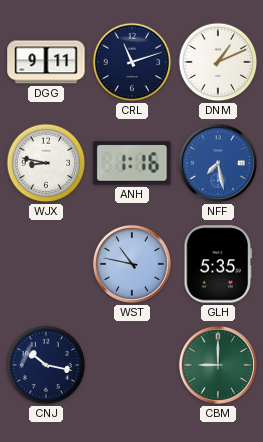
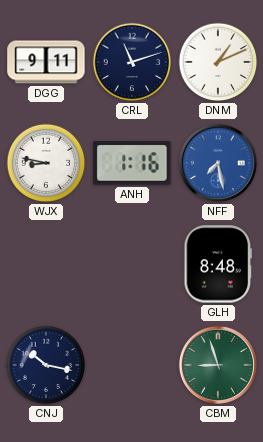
WST: 10:47 -> none
GLH: 5:35 -> 8:48
CBM: 9:00 -> 8:57
